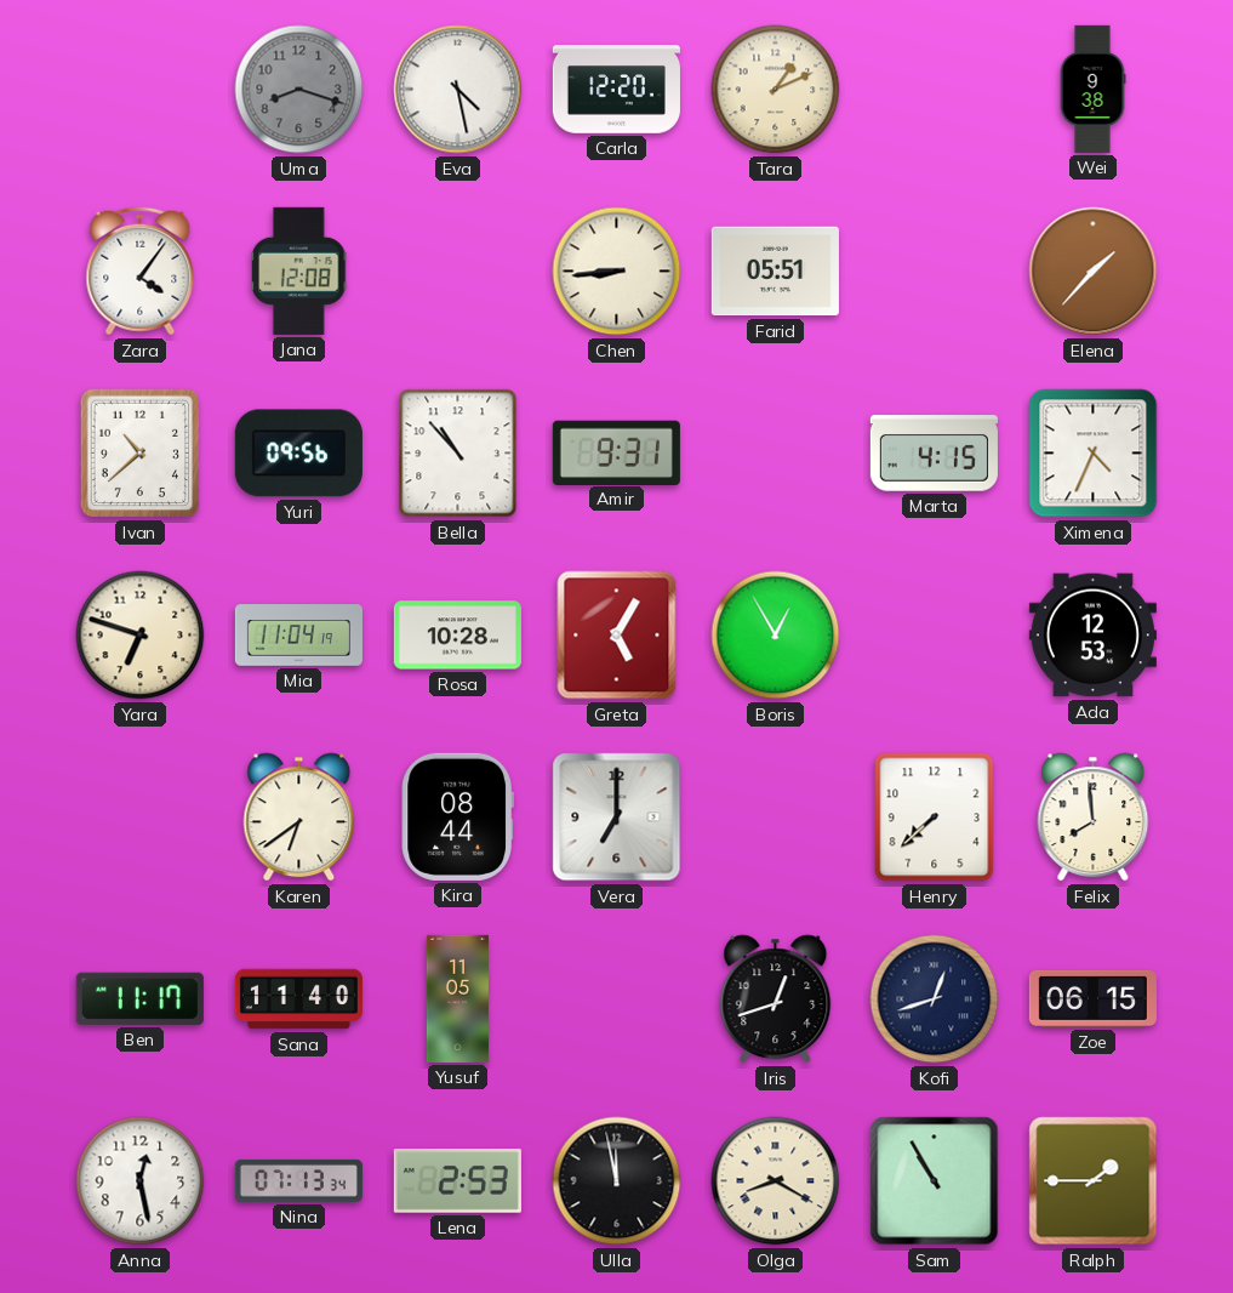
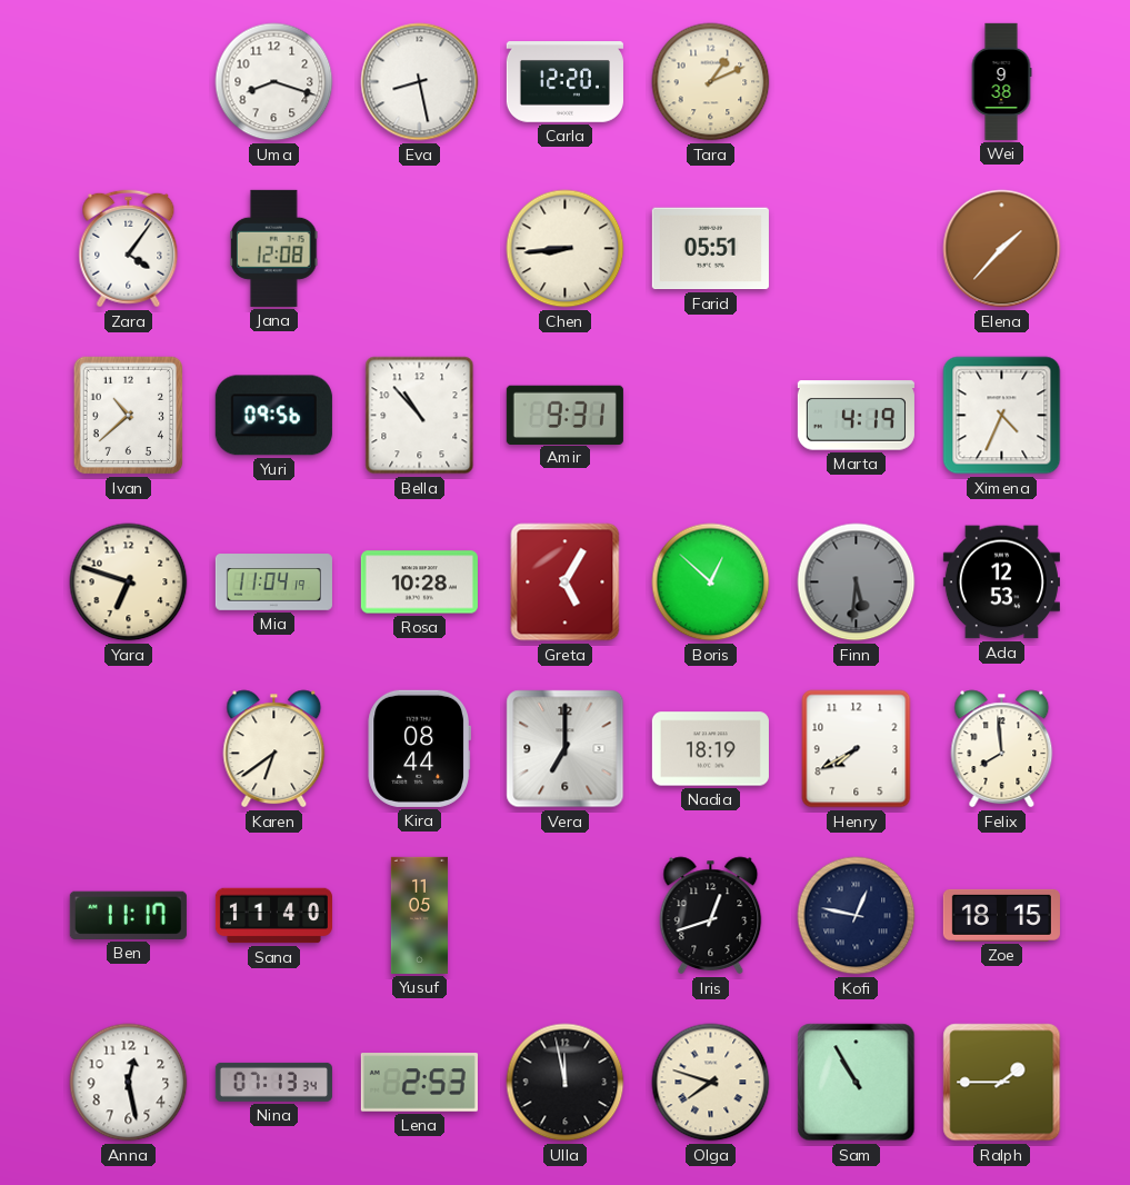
Uma dial: grey -> white
Eva: 4:28 -> 8:28
Marta: 4:15 -> 4:19
Boris: 12:55 -> 12:52
Finn: none -> 5:31
Nadia: none -> 18:19
Henry: 7:38 -> 7:40
Kofi: 12:42 -> 12:47
Zoe: 06:15 -> 18:15
Olga: 8:20 -> 7:48
